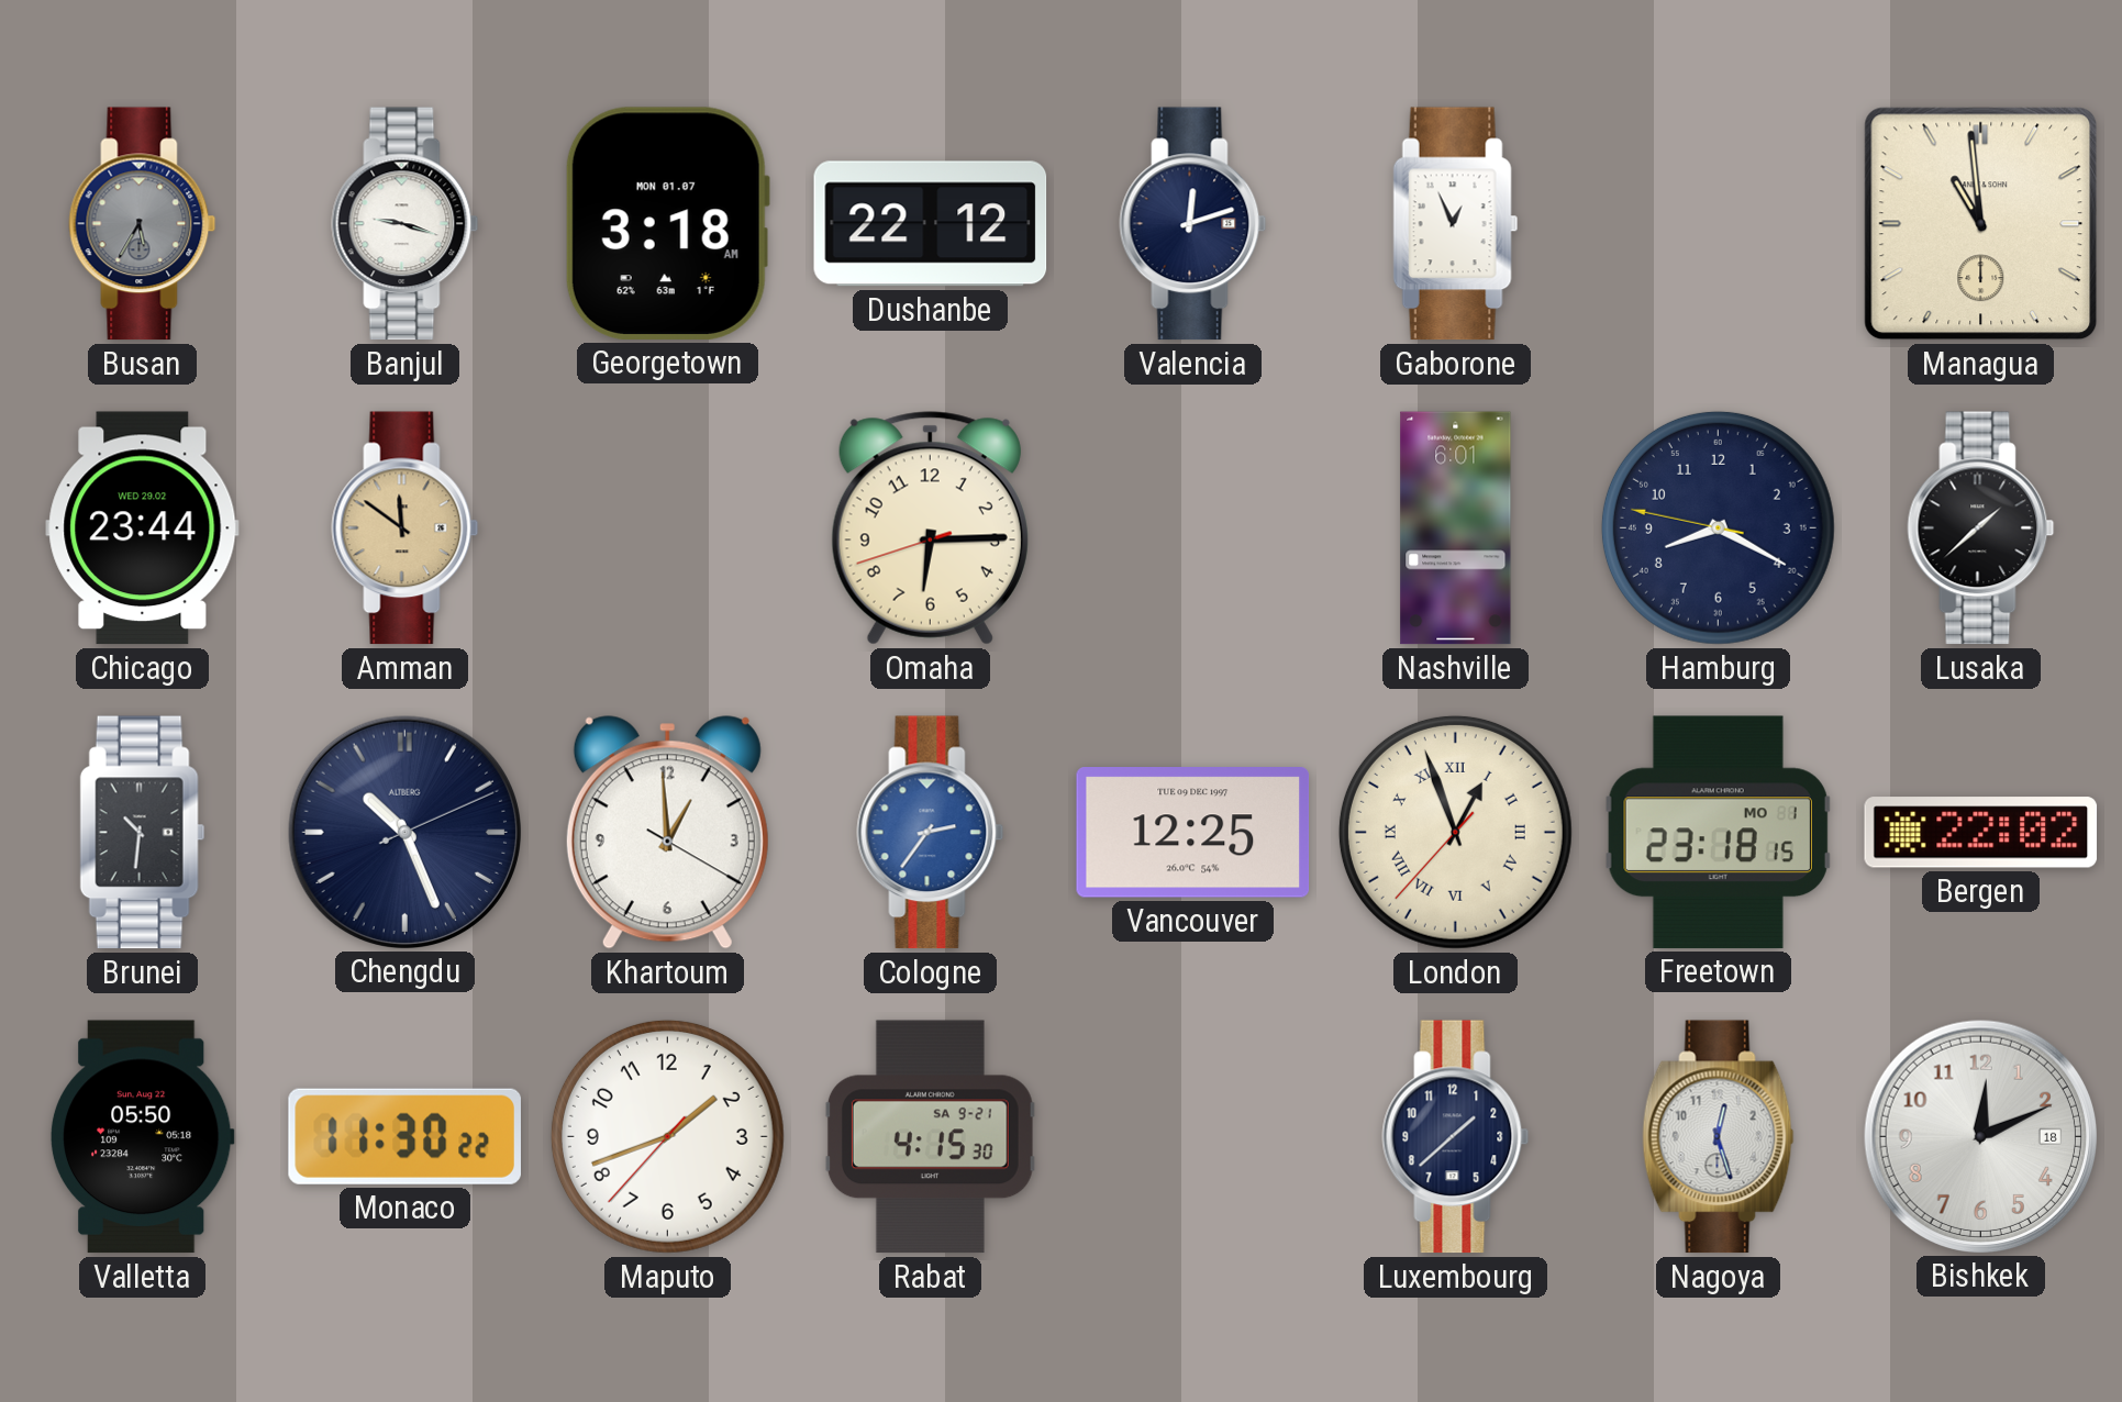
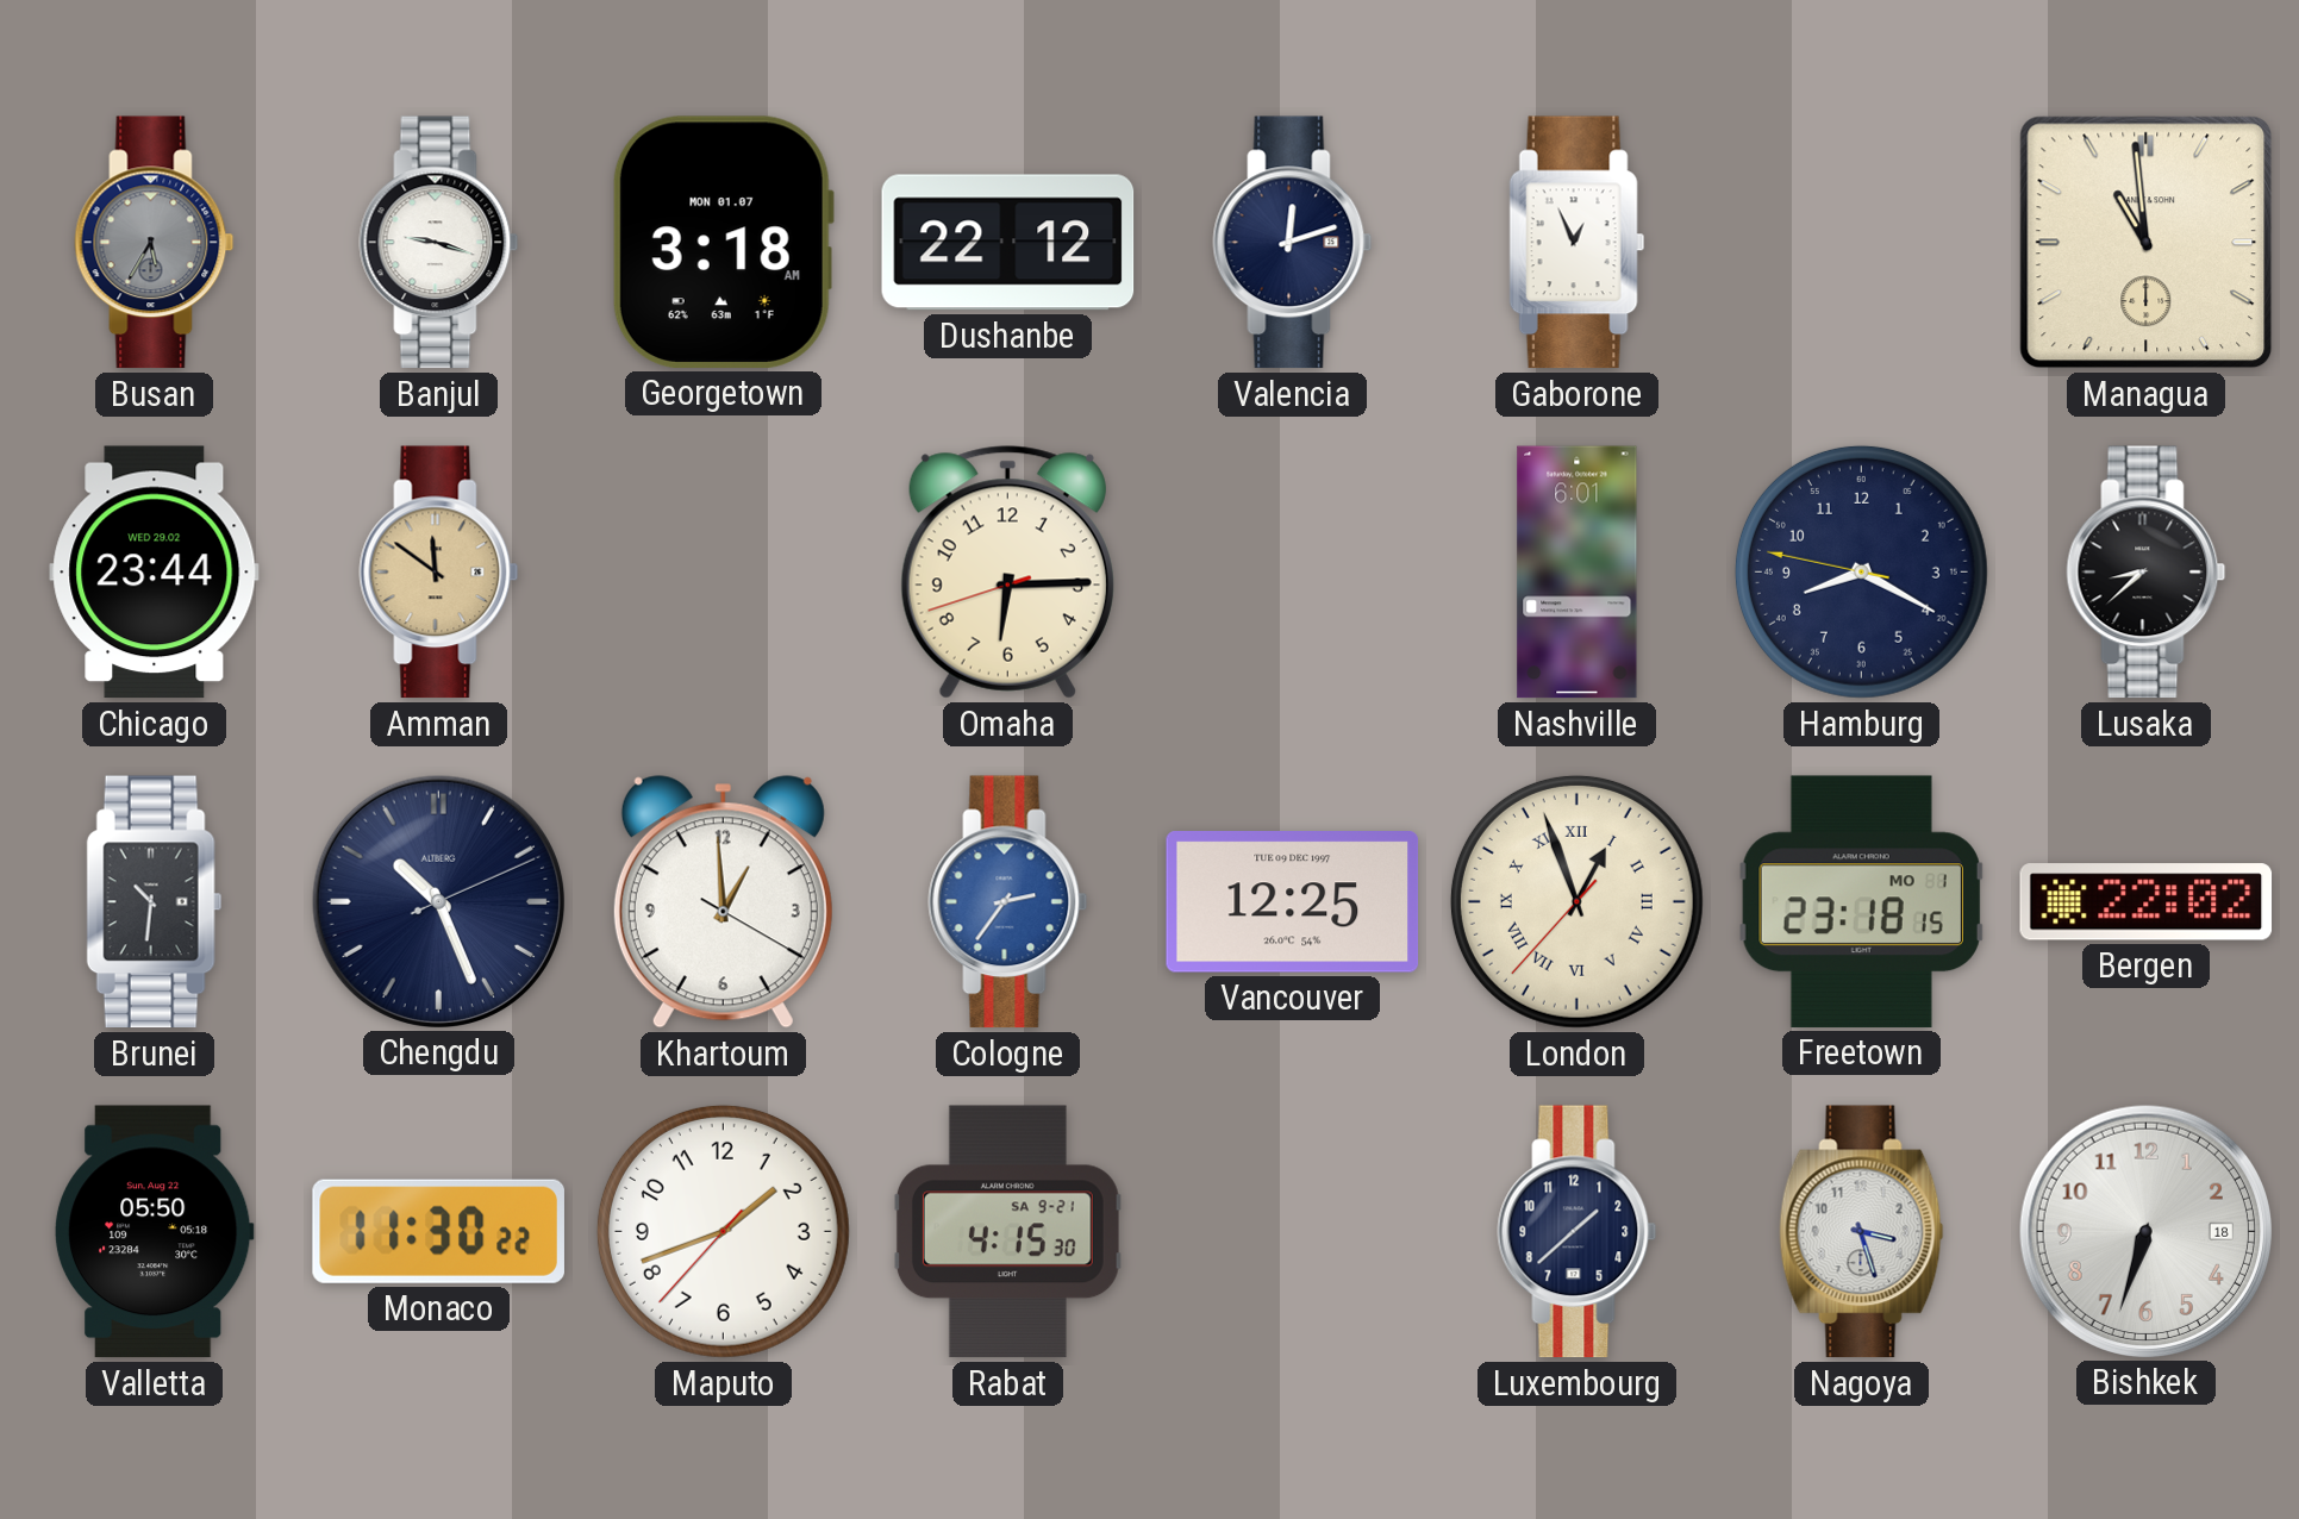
Lusaka: 1:38 -> 8:38
Nagoya: 12:27 -> 3:27
Bishkek: 12:11 -> 6:33
